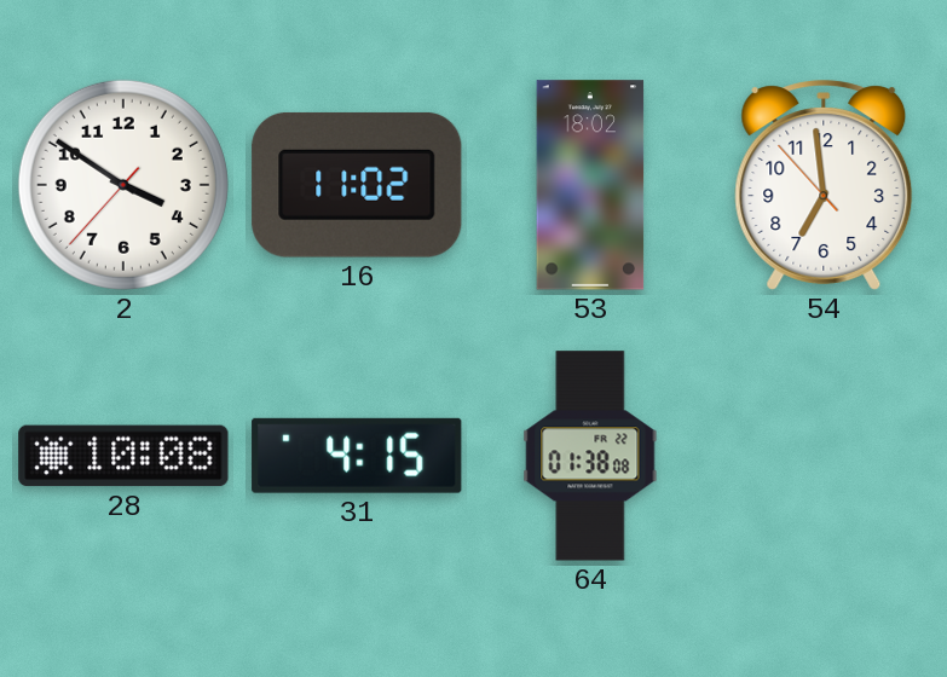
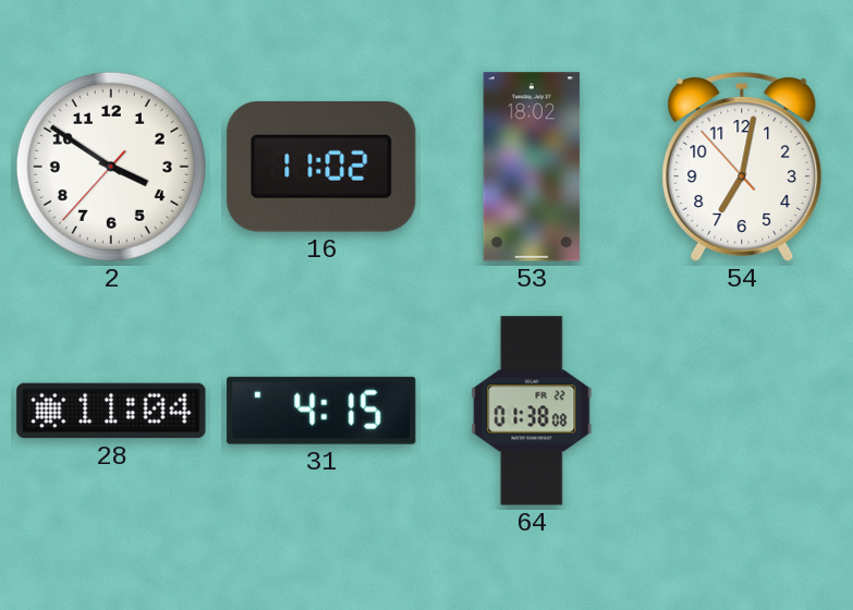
54: 6:58 -> 7:01
28: 10:08 -> 11:04
